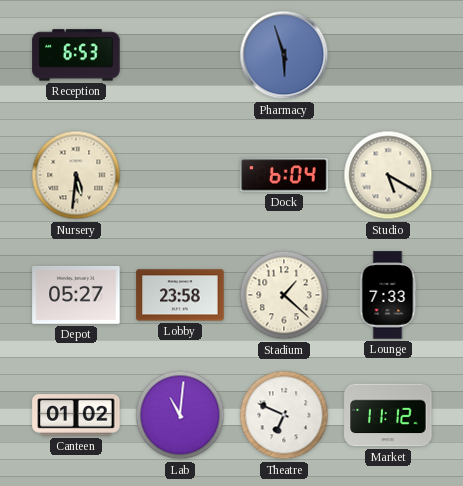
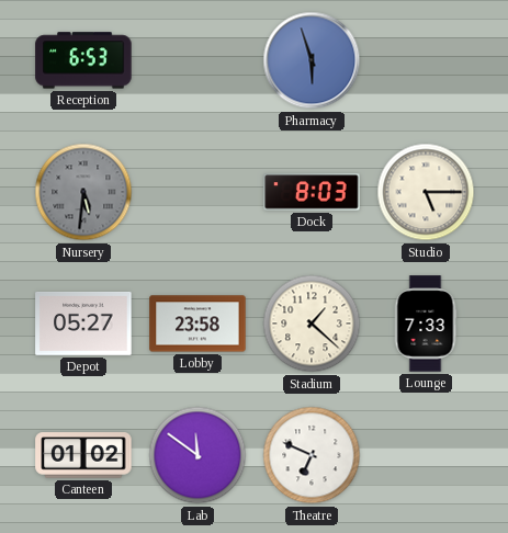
Nursery dial: cream -> grey
Dock: 6:04 -> 8:03
Studio: 5:20 -> 5:15
Lab: 11:01 -> 11:51
Market: 11:12 -> none
